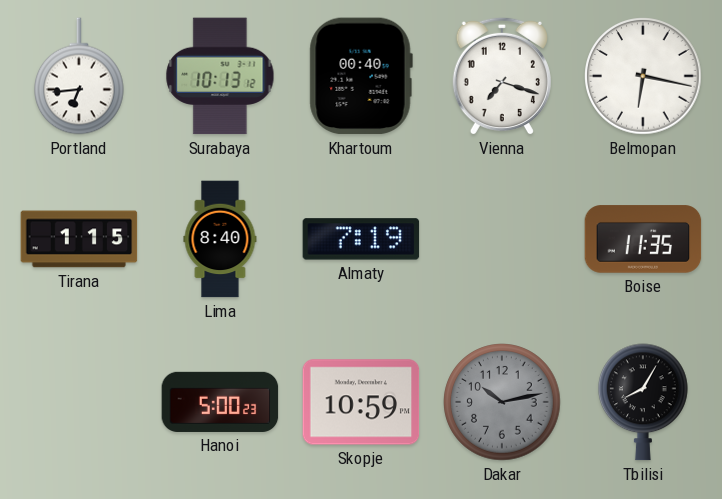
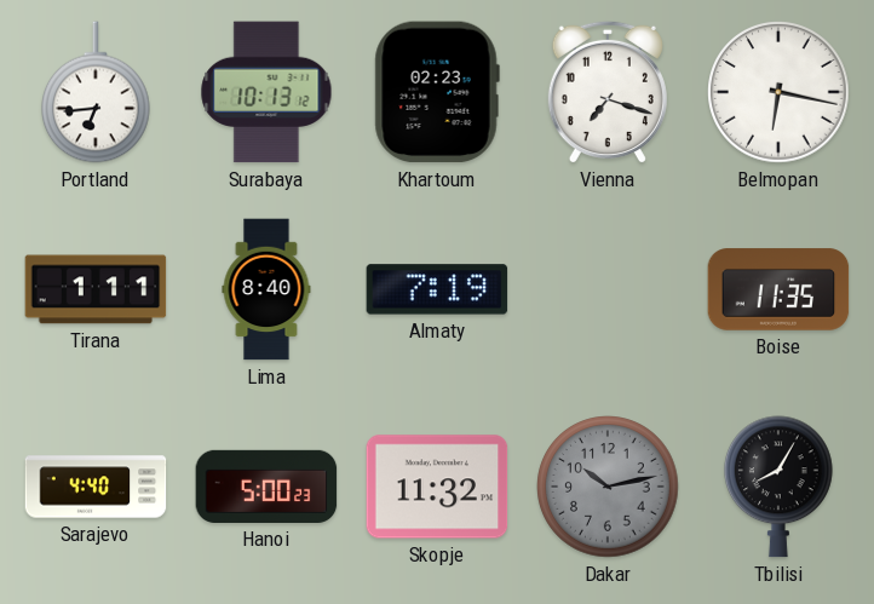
Khartoum: 00:40 -> 02:23
Tirana: 1:15 -> 1:11
Sarajevo: none -> 4:40
Skopje: 10:59 -> 11:32
